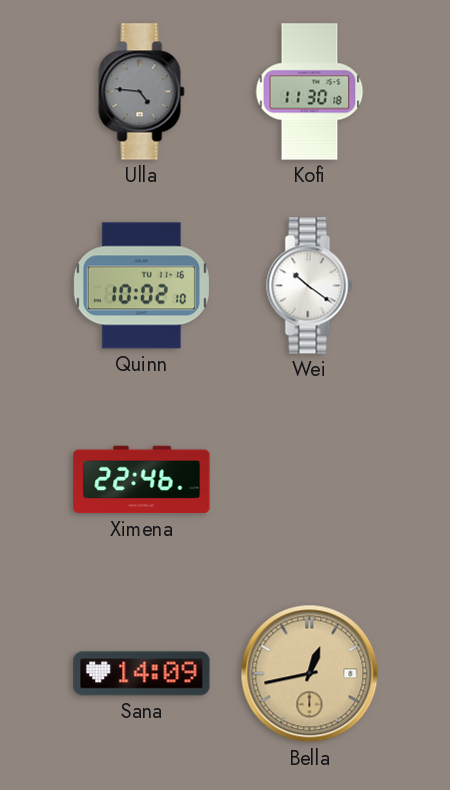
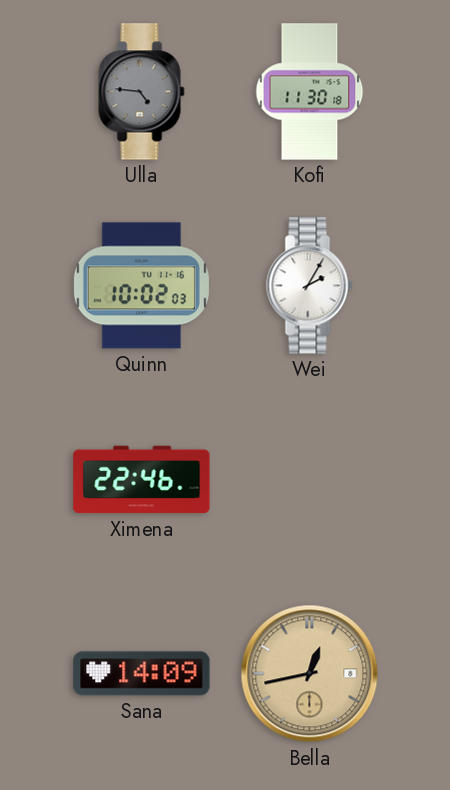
Quinn: 10:02:10 -> 10:02:03
Wei: 10:21 -> 2:05
